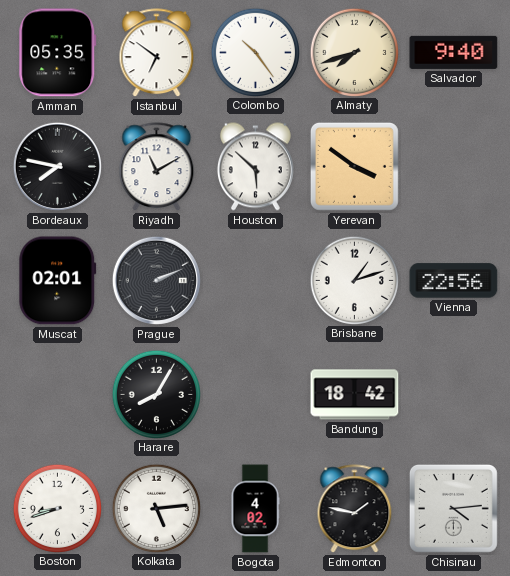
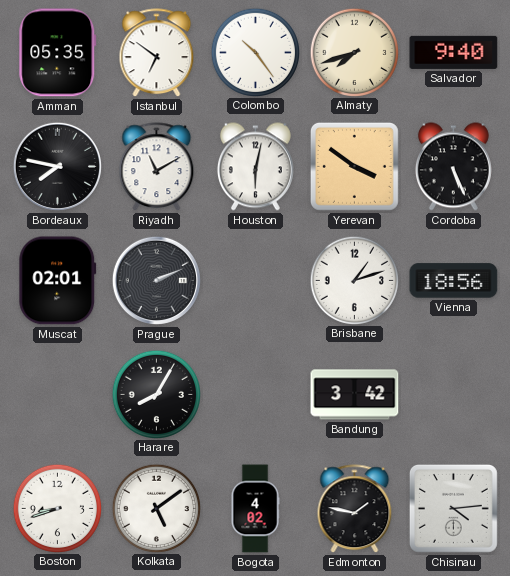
Houston: 5:52 -> 6:02
Cordoba: none -> 5:26
Vienna: 22:56 -> 18:56
Bandung: 18:42 -> 3:42
Kolkata: 5:14 -> 5:09
